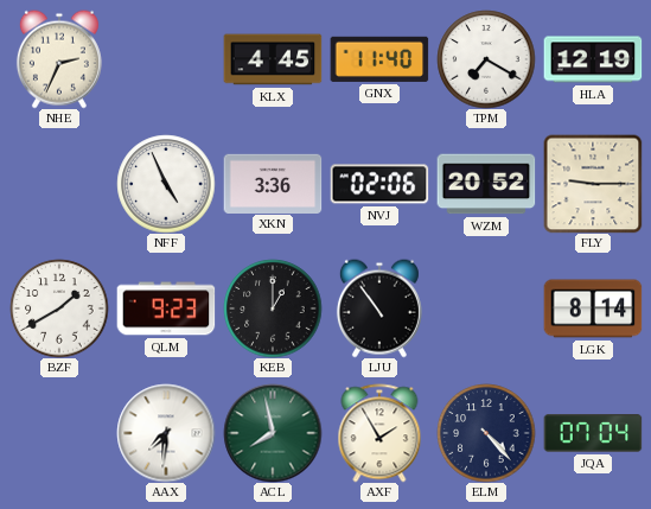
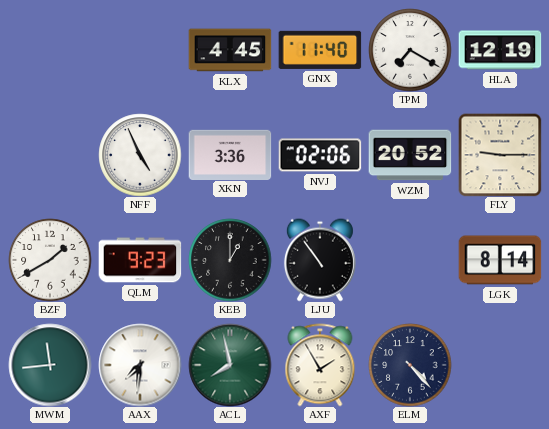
NHE: 2:34 -> none
MWM: none -> 11:44
JQA: 07:04 -> none
